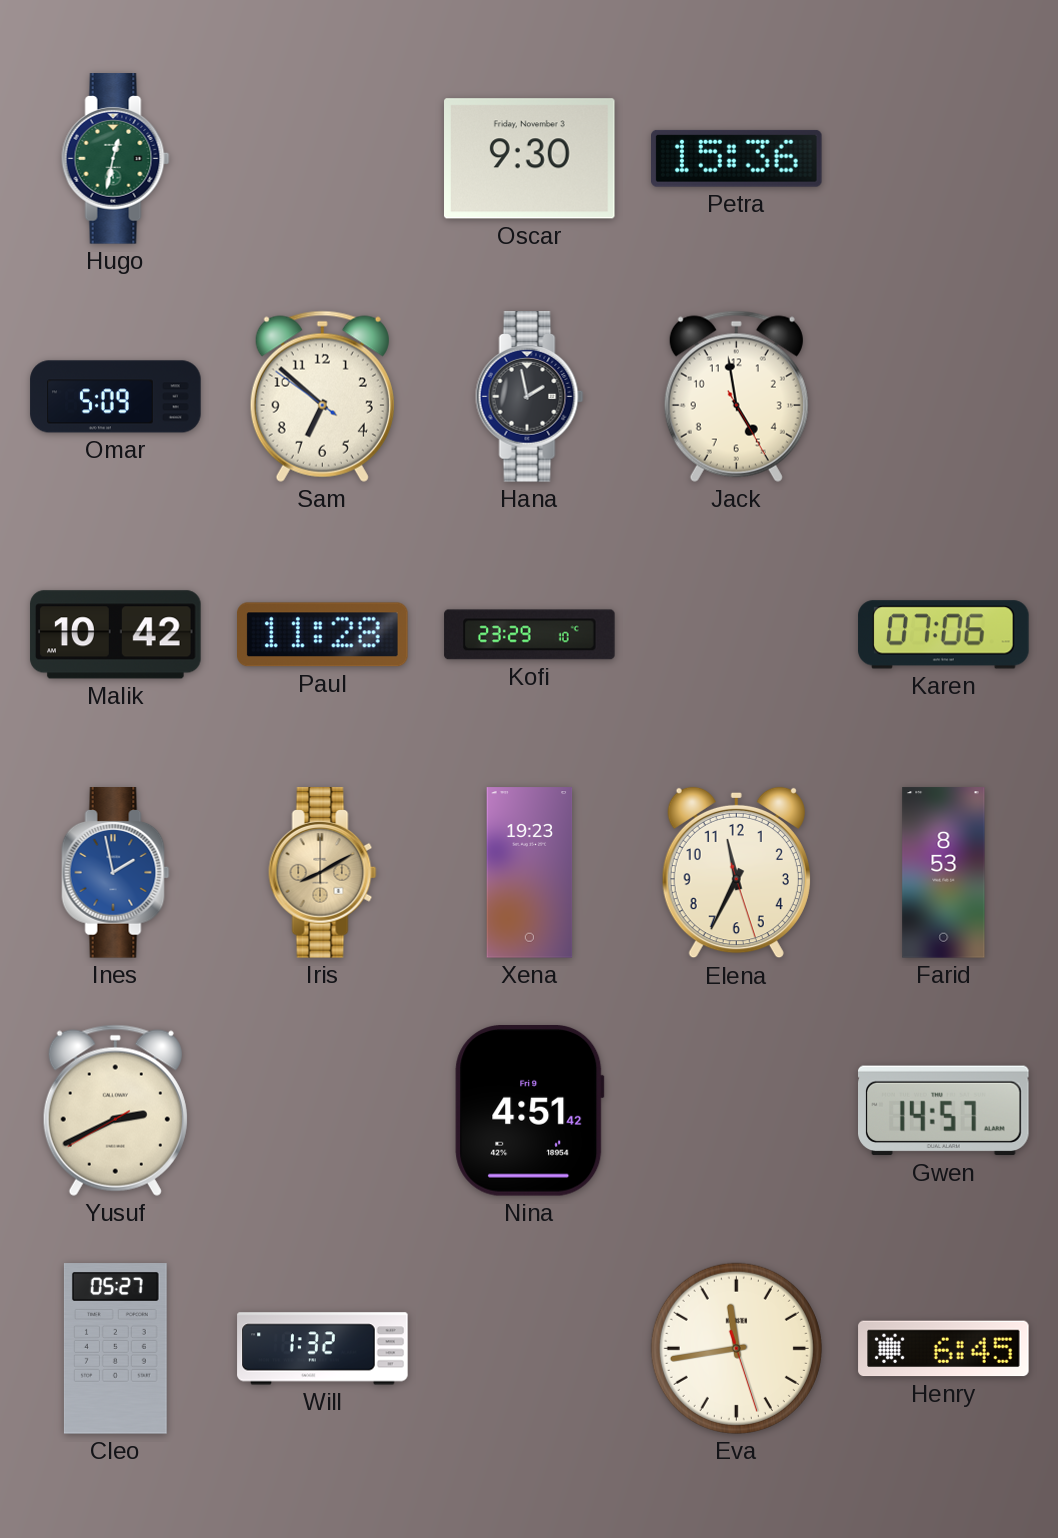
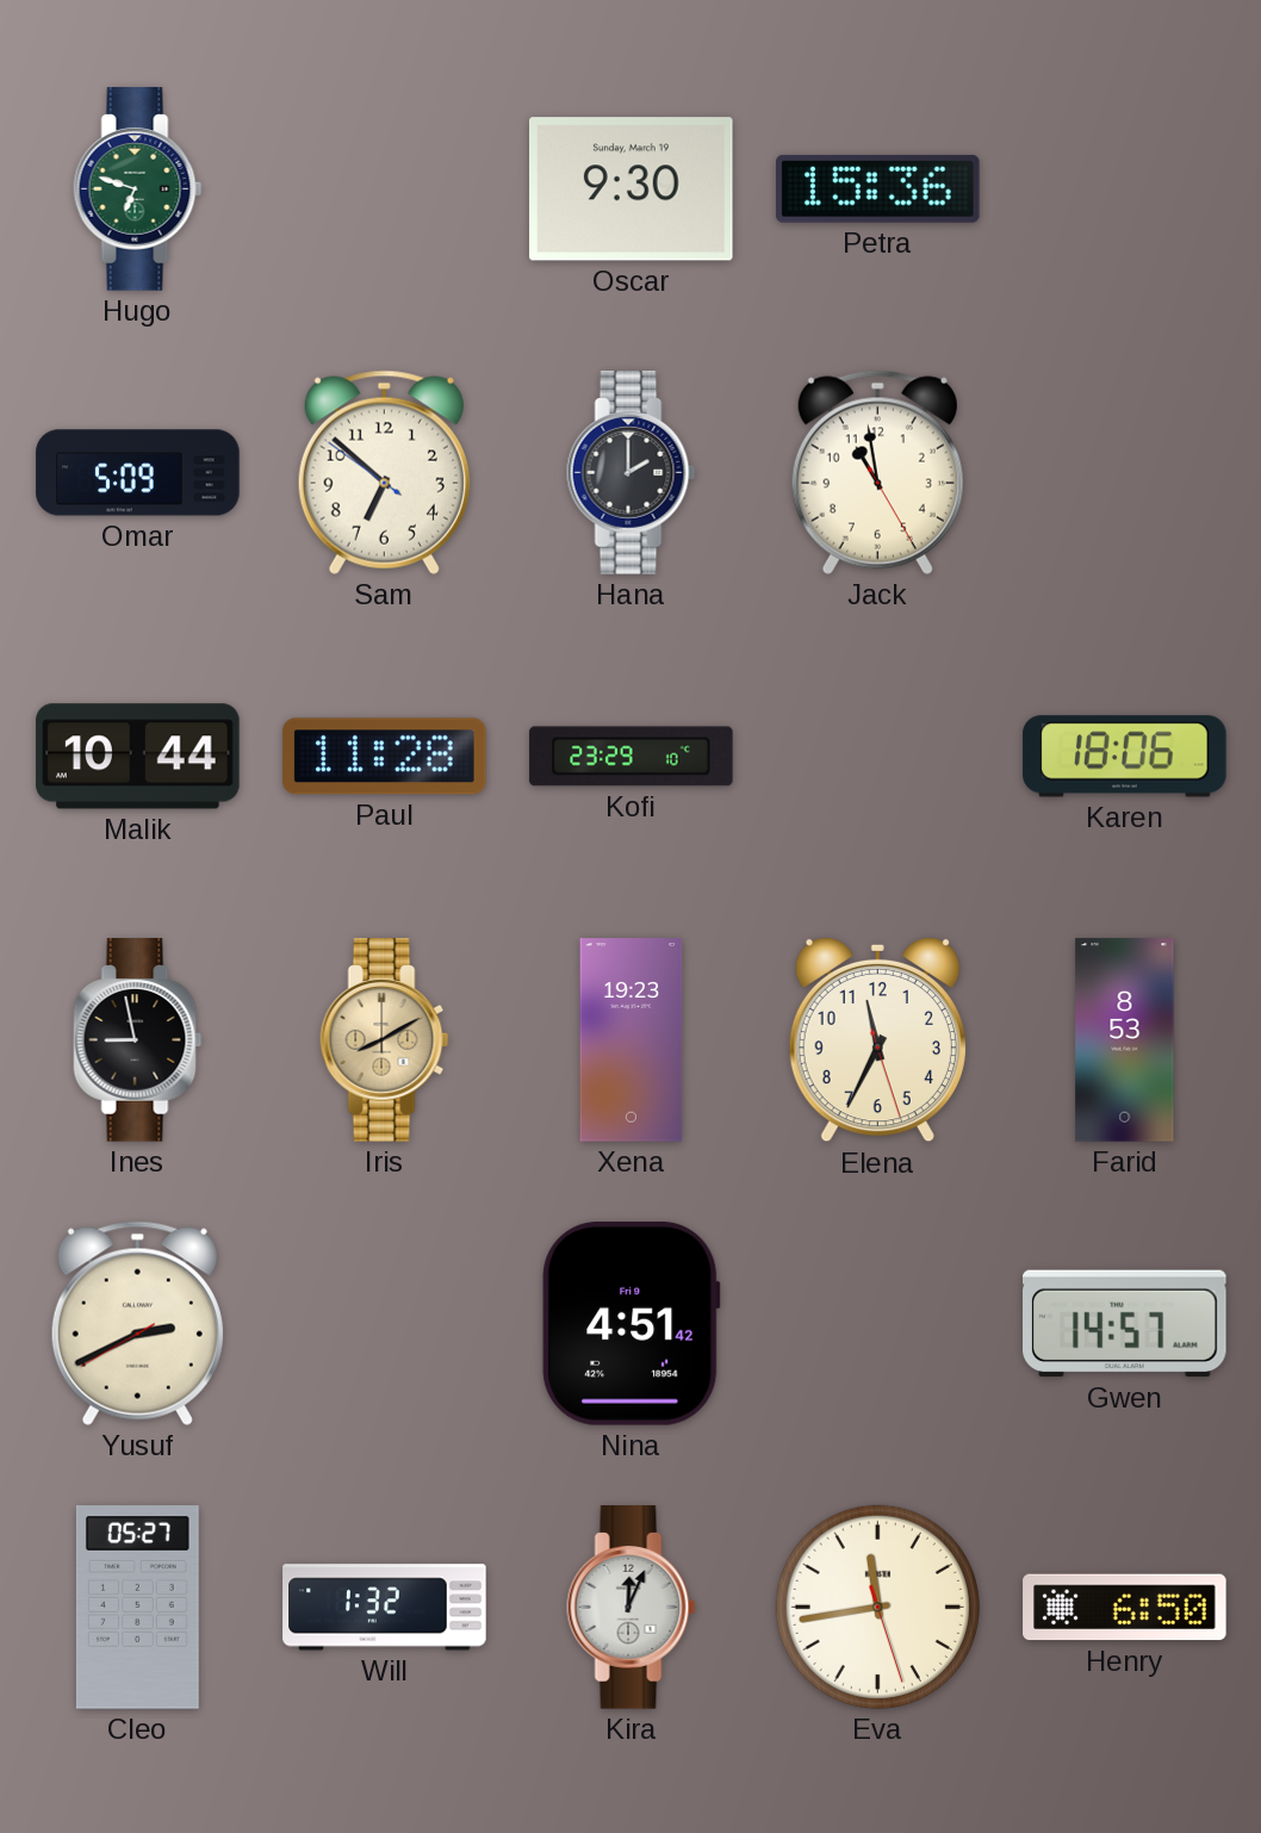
Hugo: 12:32 -> 6:48
Oscar date: Friday, November 3 -> Sunday, March 19
Hana: 1:58 -> 2:00
Jack: 4:58 -> 10:58
Malik: 10:42 -> 10:44
Karen: 07:06 -> 18:06
Ines: 1:58 -> 8:58
Ines dial: blue -> black
Kira: none -> 12:04
Henry: 6:45 -> 6:50
